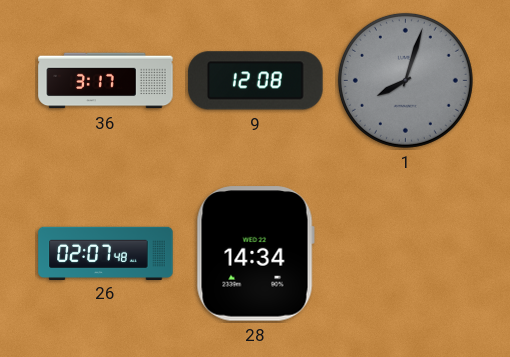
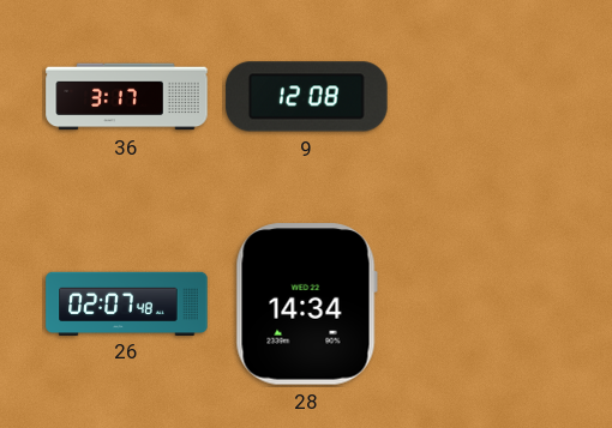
1: 8:03 -> none
